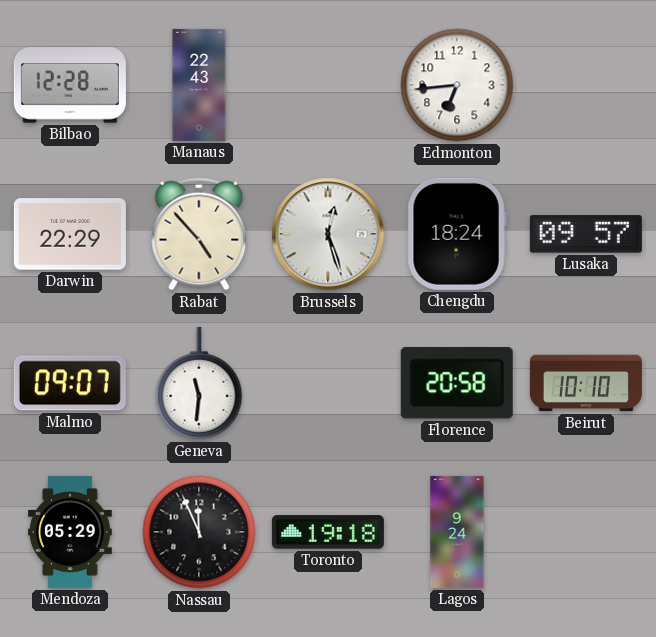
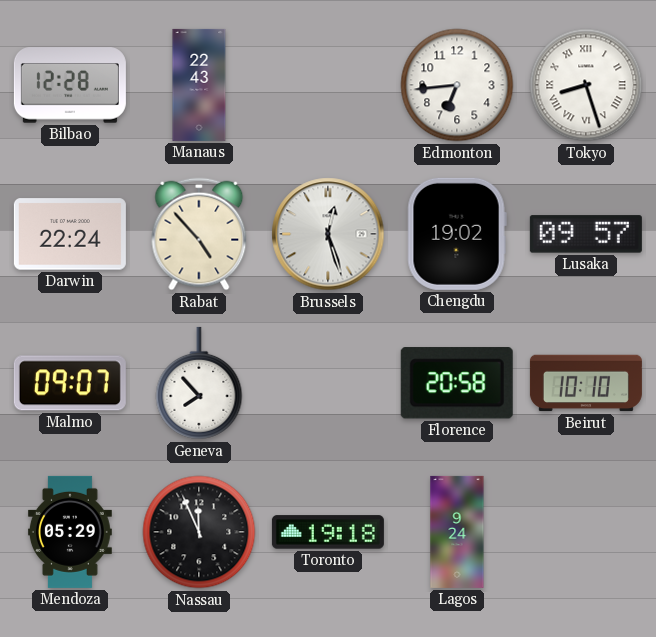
Tokyo: none -> 8:27
Darwin: 22:29 -> 22:24
Chengdu: 18:24 -> 19:02
Geneva: 11:31 -> 7:53
